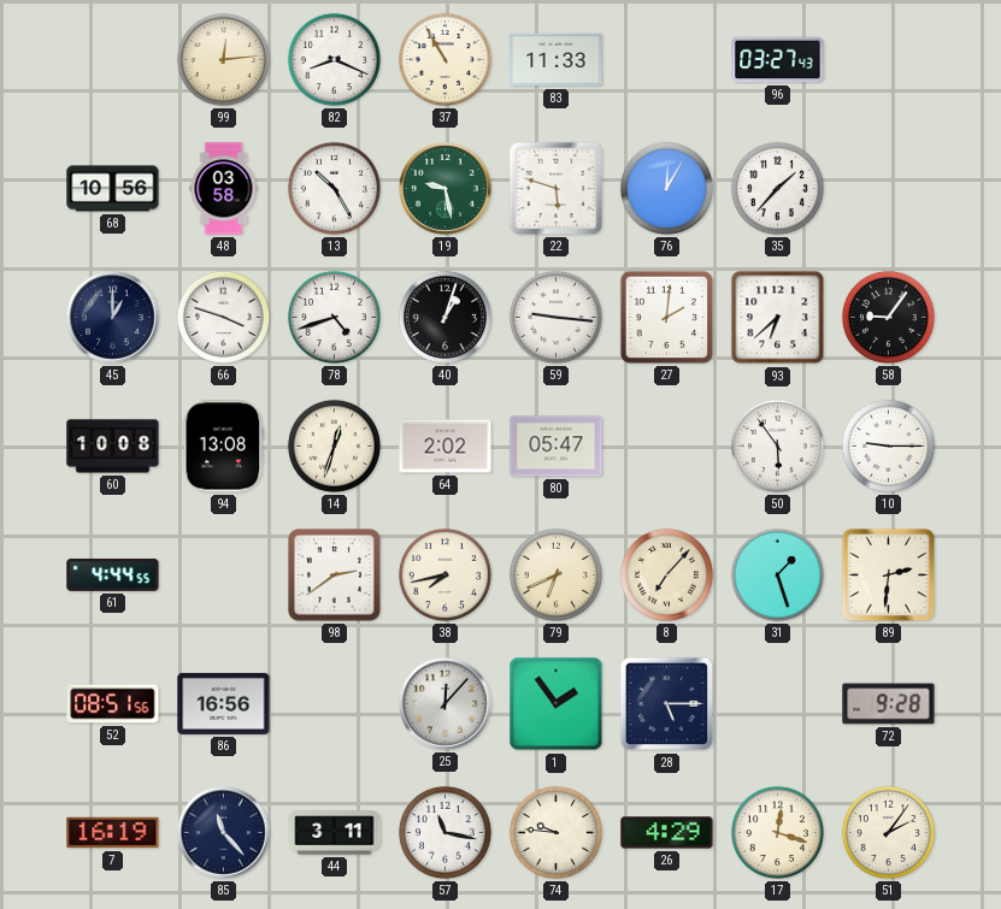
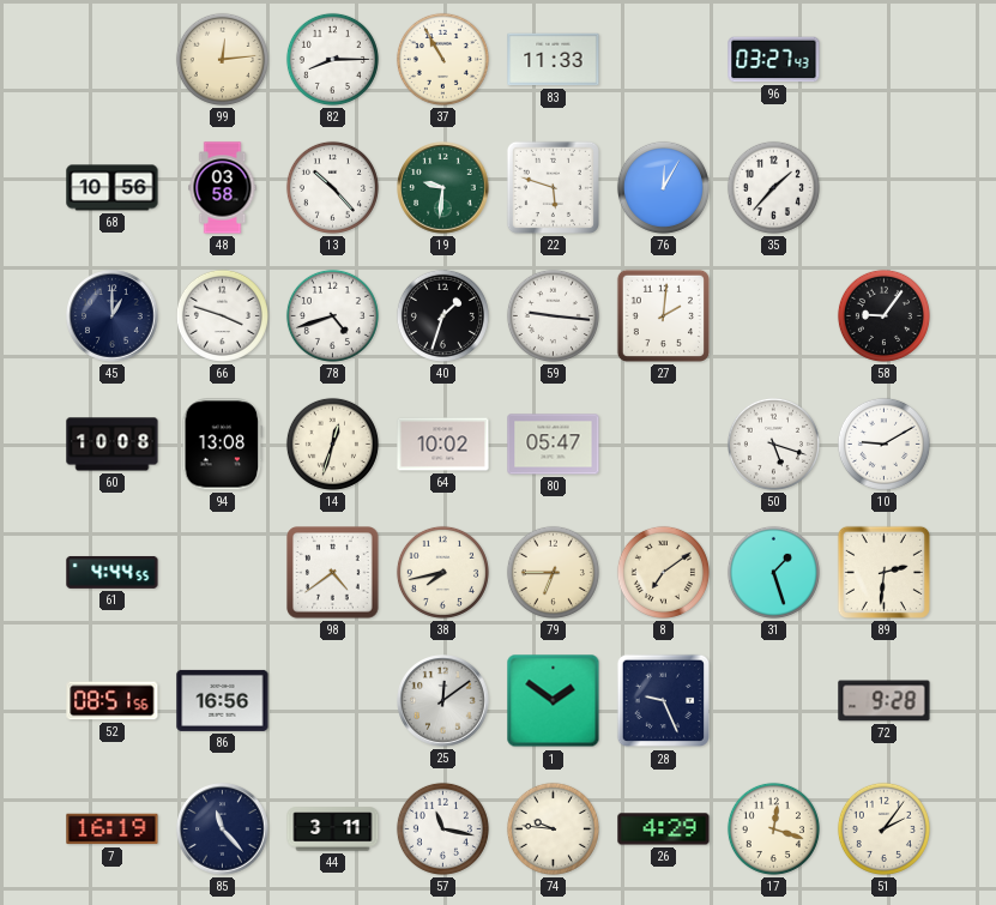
82: 8:19 -> 8:15
13: 10:25 -> 10:23
19: 9:28 -> 9:31
40: 1:03 -> 1:33
93: 6:38 -> none
64: 2:02 -> 10:02
50: 5:54 -> 5:18
10: 9:15 -> 9:10
98: 2:39 -> 4:39
79: 6:41 -> 6:45
8: 7:07 -> 7:09
25: 12:07 -> 12:09
1: 1:54 -> 1:51
28: 5:15 -> 9:26
